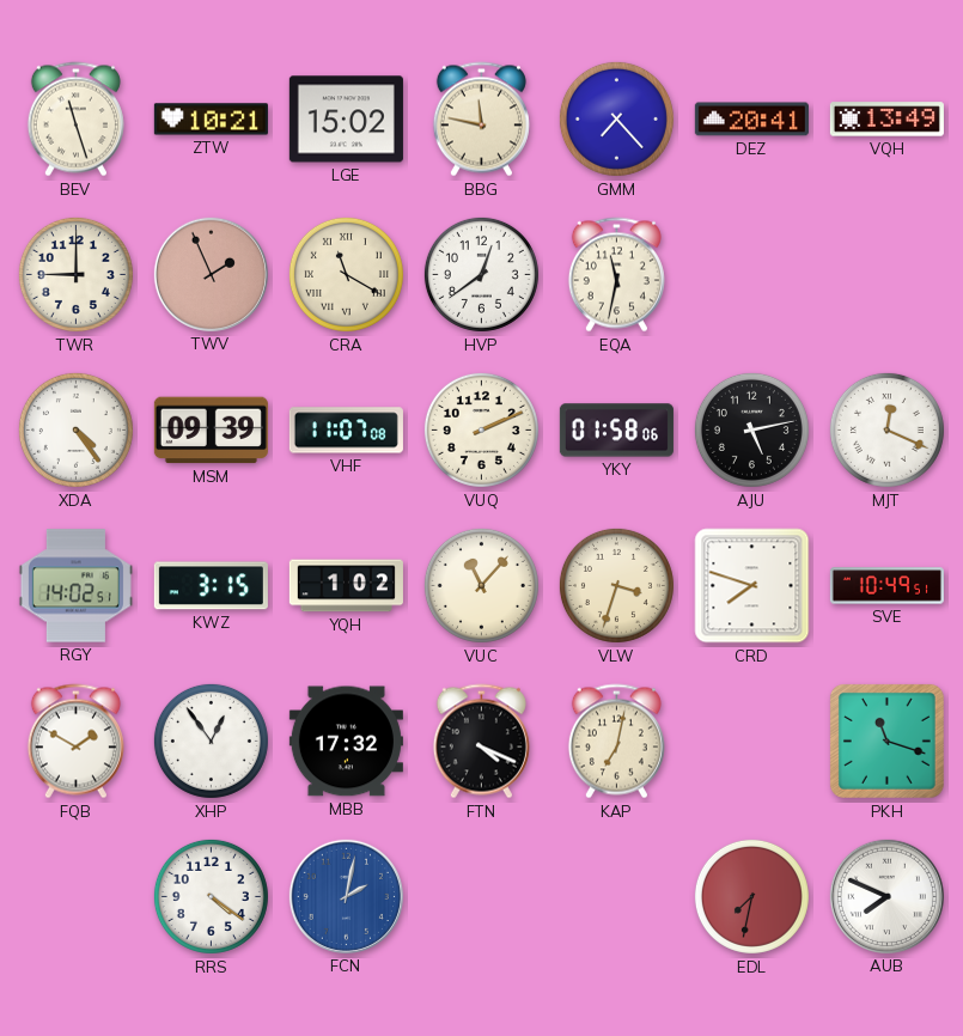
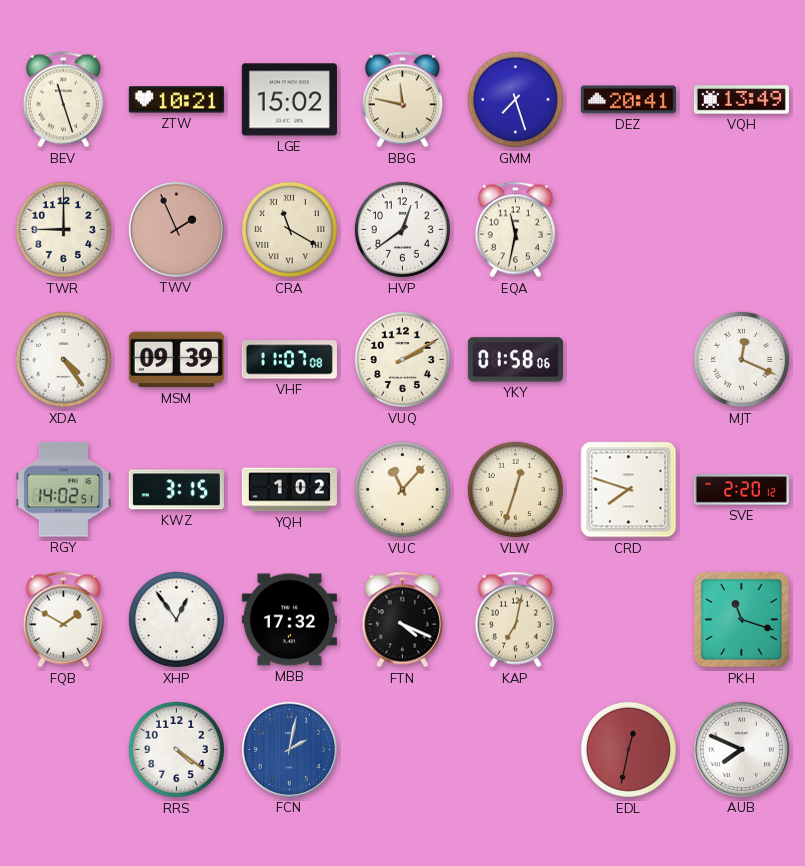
GMM: 7:23 -> 7:27
VUQ: 2:11 -> 2:10
AJU: 5:13 -> none
VLW: 3:33 -> 12:33
SVE: 10:49 -> 2:20
EDL: 7:32 -> 12:32
